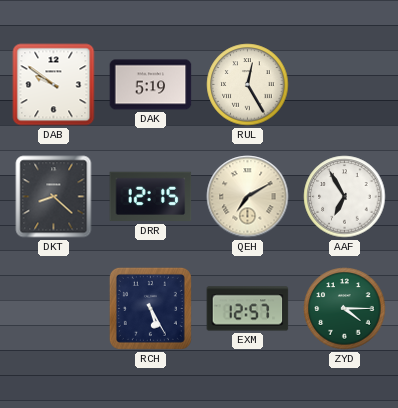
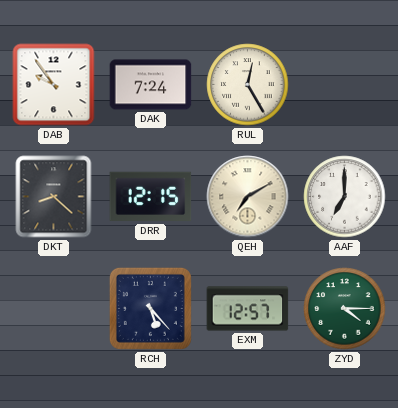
DAB: 9:51 -> 9:54
DAK: 5:19 -> 7:24
AAF: 6:55 -> 7:00
RCH: 5:25 -> 5:23
